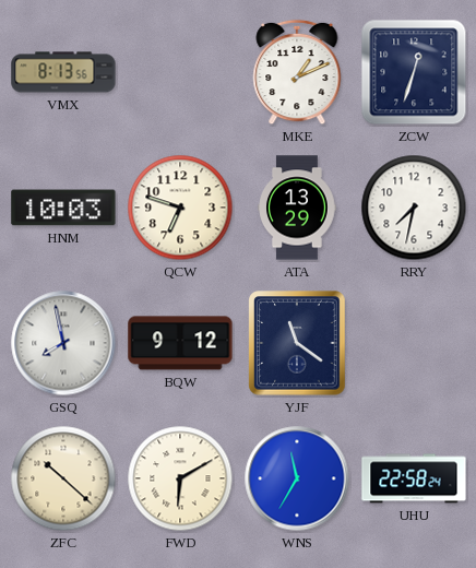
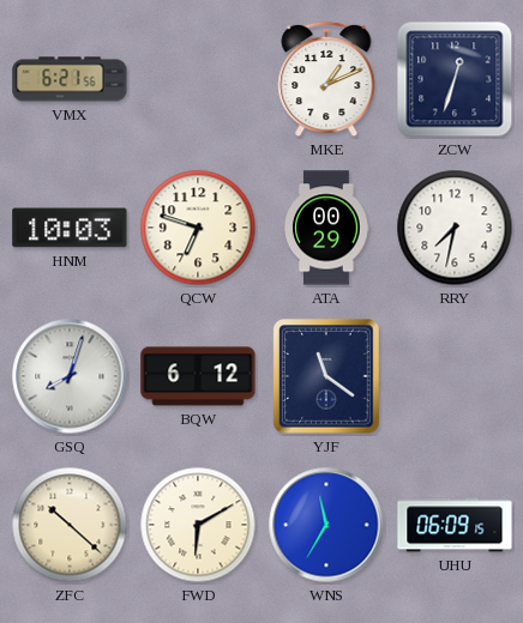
VMX: 8:13 -> 6:21
ATA: 13:29 -> 00:29
GSQ: 7:58 -> 8:03
BQW: 9:12 -> 6:12
UHU: 22:58 -> 06:09
